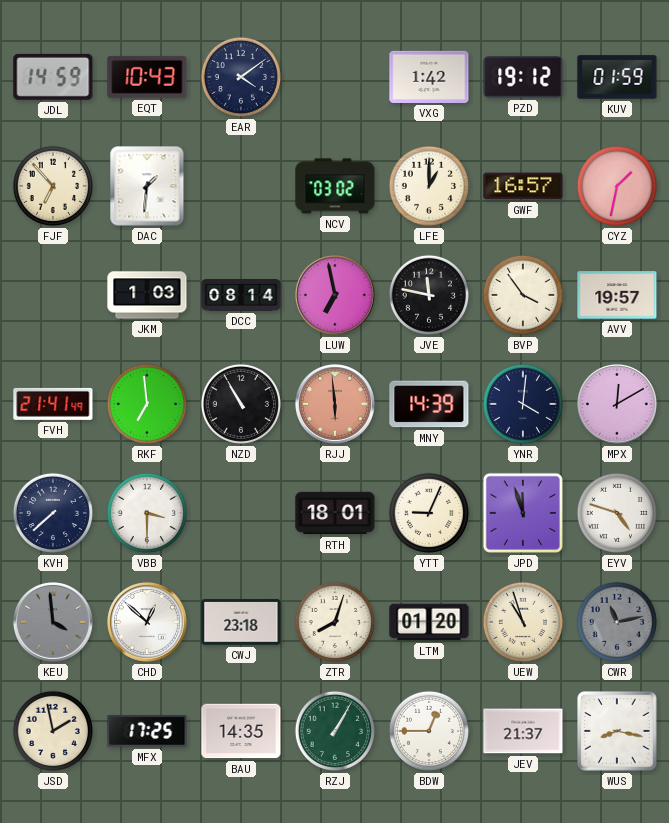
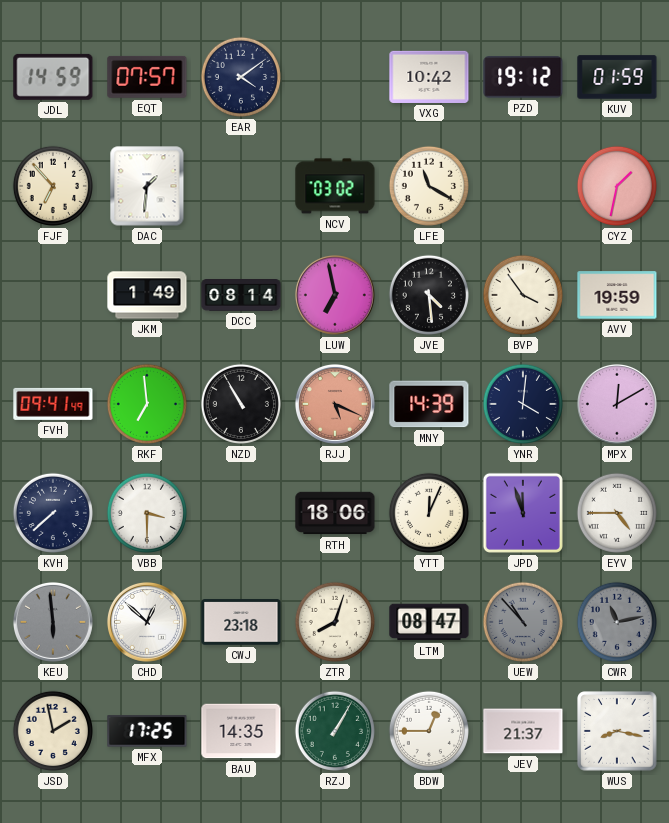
EQT: 10:43 -> 07:57
VXG: 1:42 -> 10:42
LFE: 1:00 -> 11:20
GWF: 16:57 -> none
JKM: 1:03 -> 1:49
JVE: 11:47 -> 4:29
AVV: 19:57 -> 19:59
FVH: 21:41 -> 09:41
RJJ: 5:59 -> 5:19
RTH: 18:01 -> 18:06
YTT: 9:04 -> 12:04
EYV: 4:48 -> 4:45
KEU: 3:59 -> 5:59
LTM: 01:20 -> 08:47
UEW: 10:57 -> 10:53
UEW dial: cream -> grey
